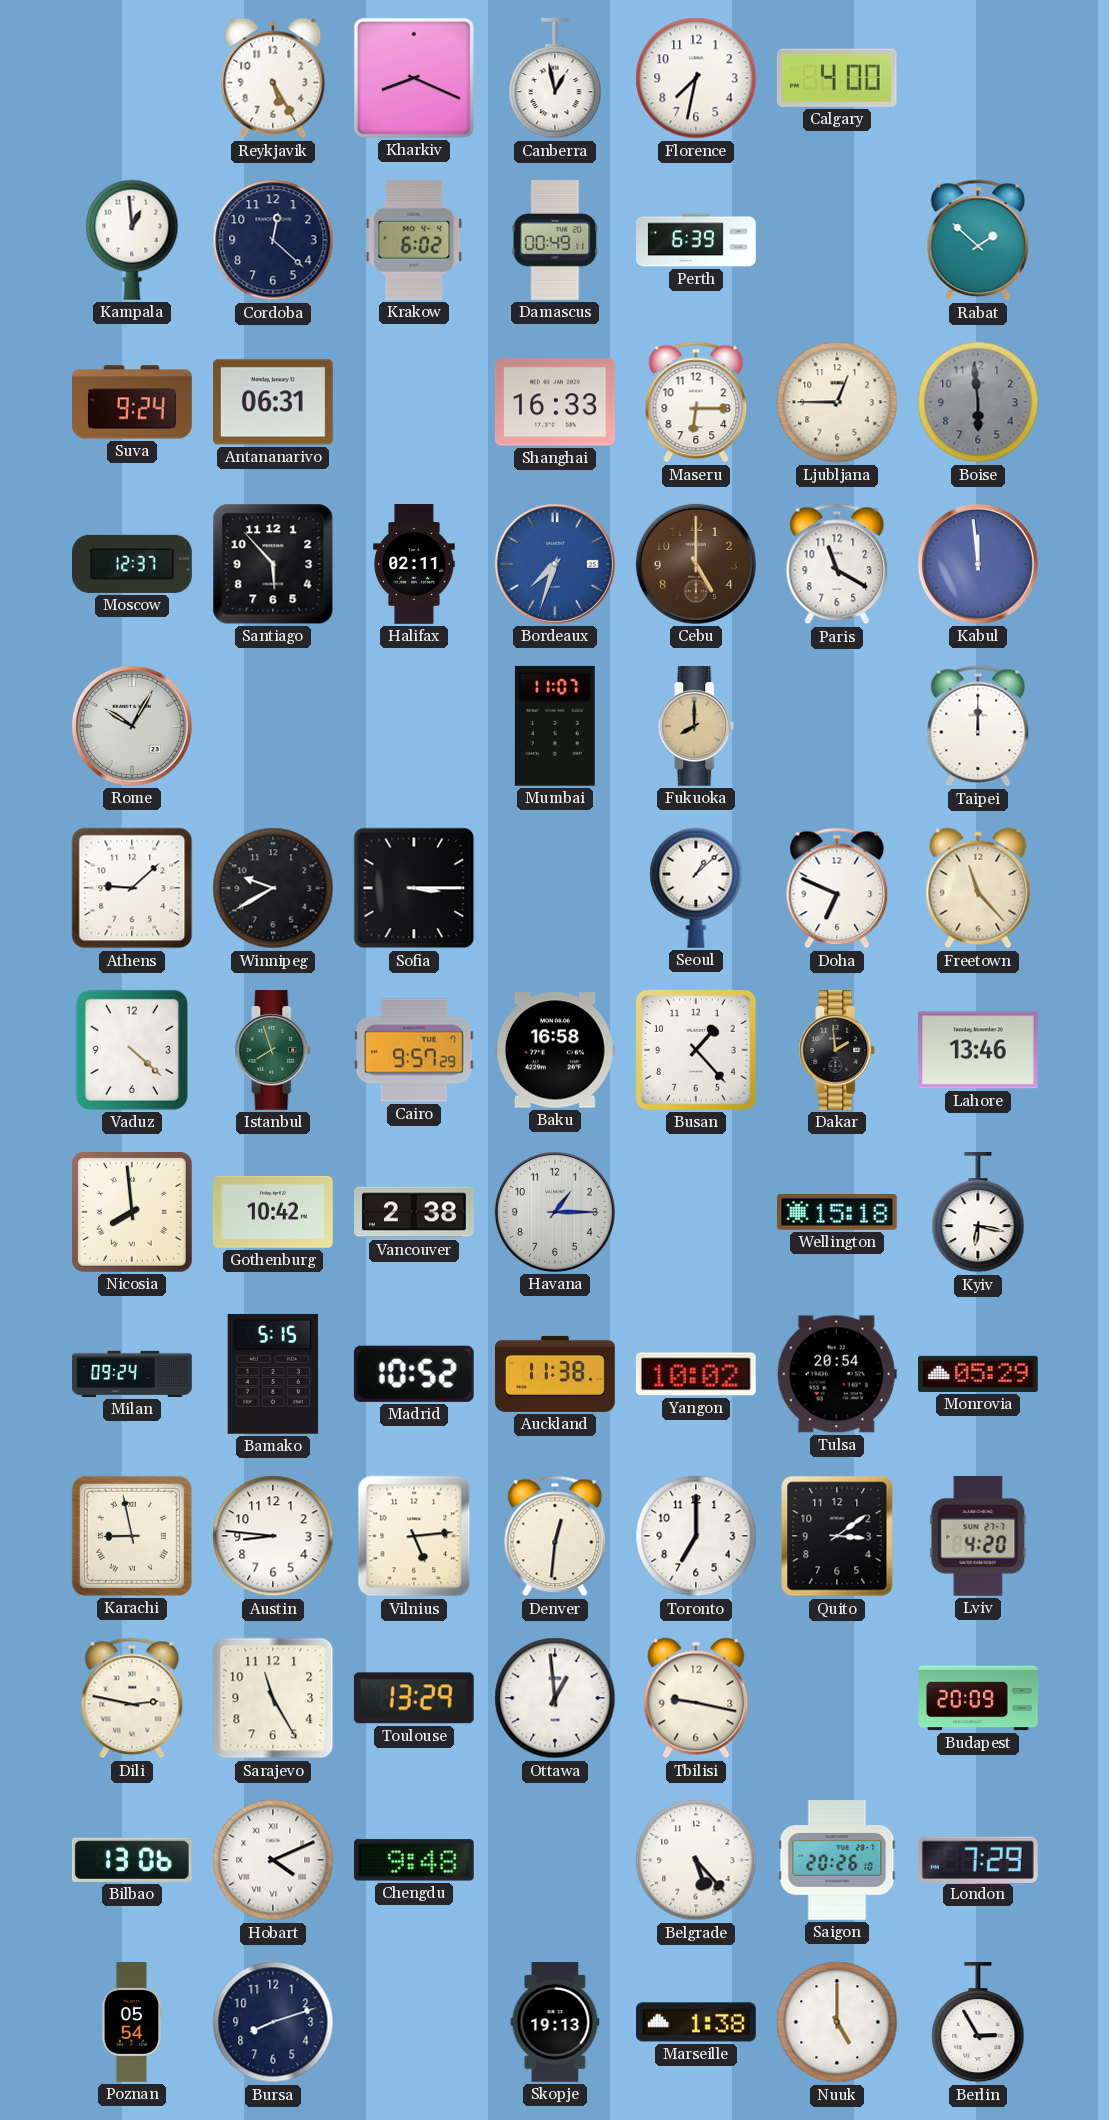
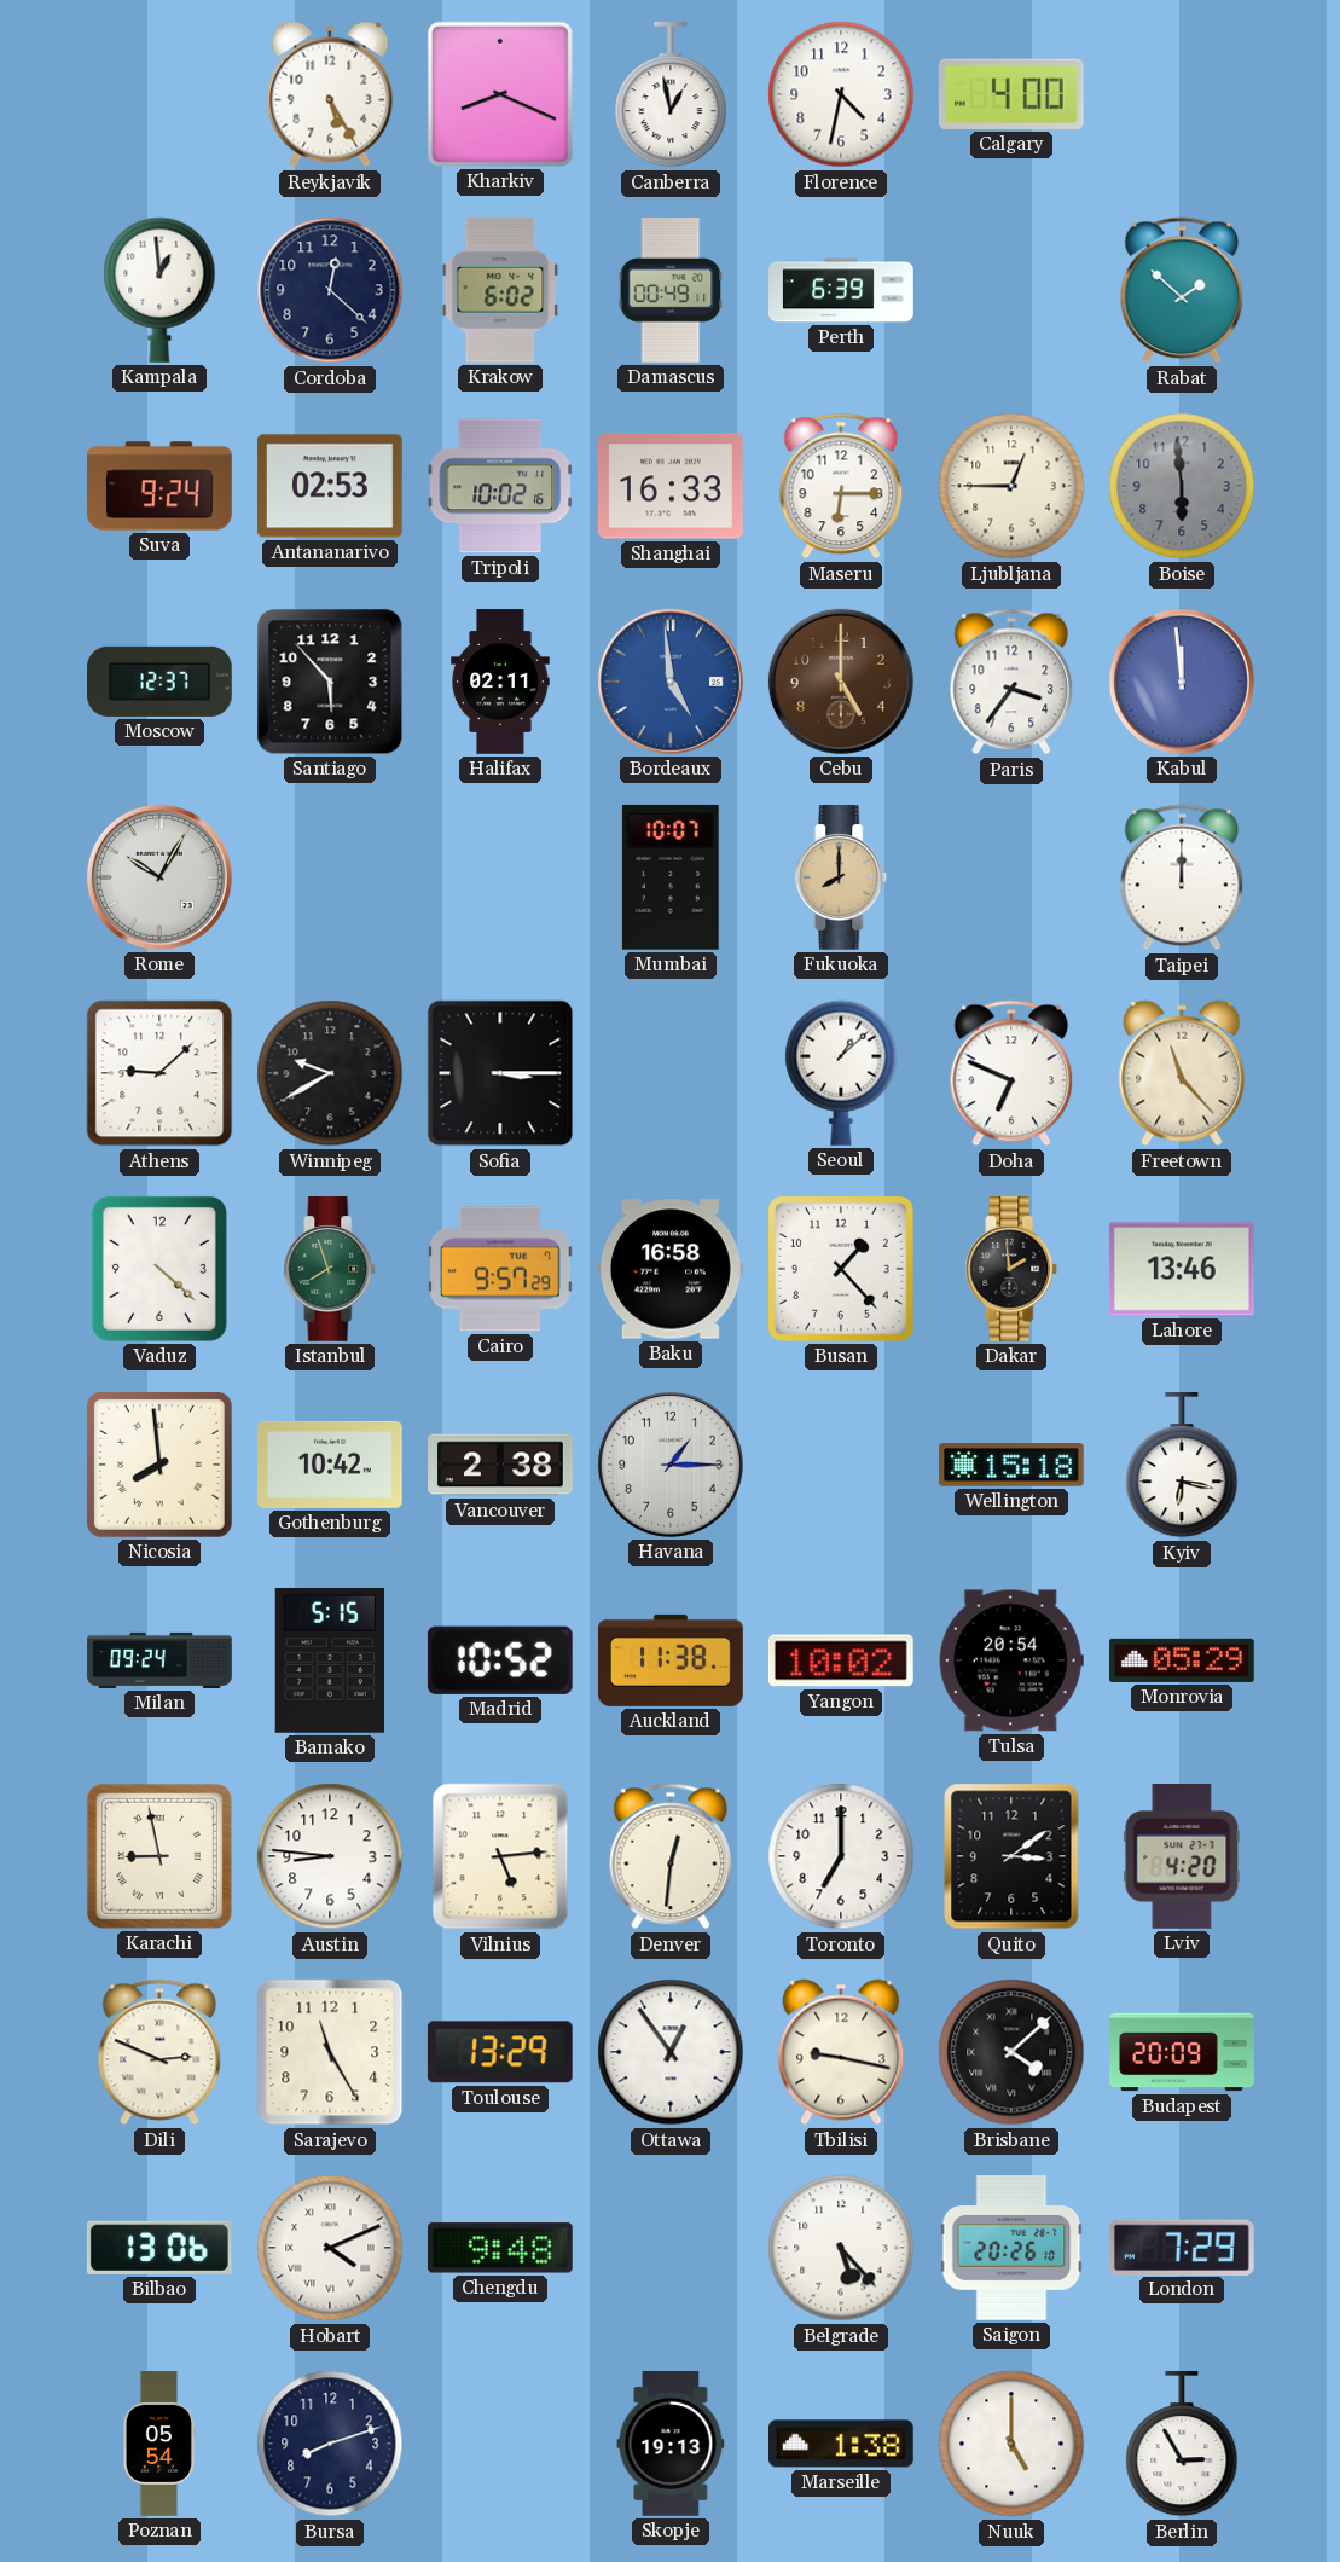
Florence: 7:32 -> 4:32
Antananarivo: 06:31 -> 02:53
Tripoli: none -> 10:02
Bordeaux: 7:33 -> 4:59
Paris: 11:20 -> 3:36
Mumbai: 11:07 -> 10:07
Dili: 2:47 -> 2:49
Ottawa: 12:59 -> 12:54
Brisbane: none -> 4:08
